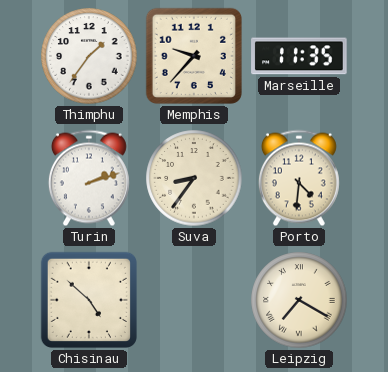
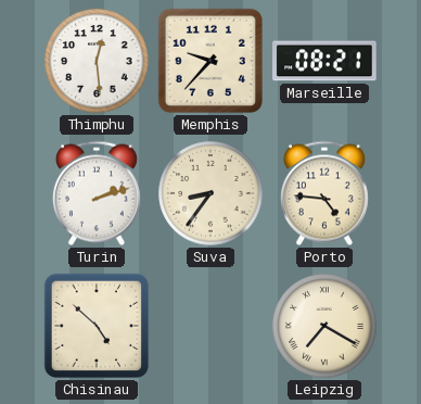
Thimphu: 1:36 -> 12:29
Marseille: 11:35 -> 08:21
Porto: 4:31 -> 4:46
